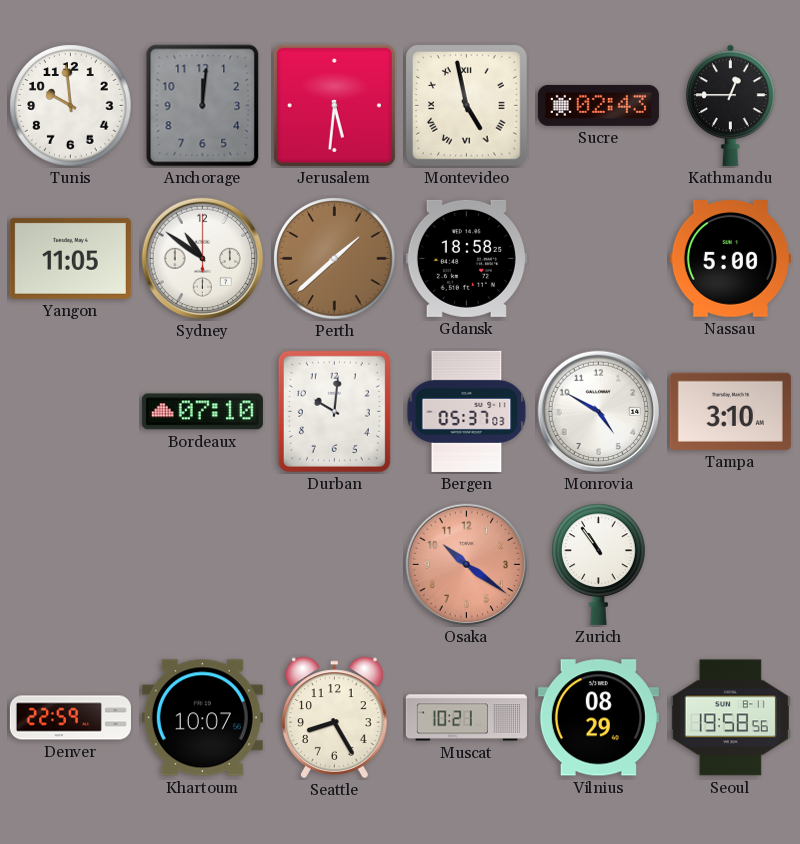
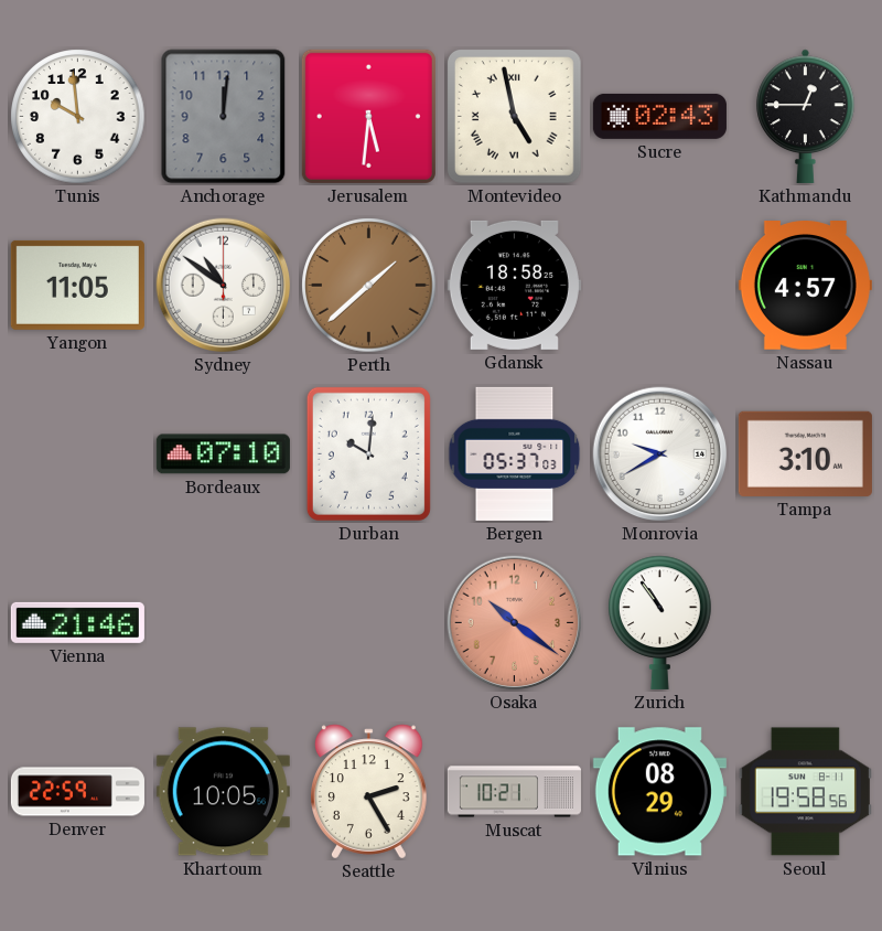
Nassau: 5:00 -> 4:57
Monrovia: 4:50 -> 9:40
Vienna: none -> 21:46
Khartoum: 10:07 -> 10:05
Seattle: 8:25 -> 2:25
